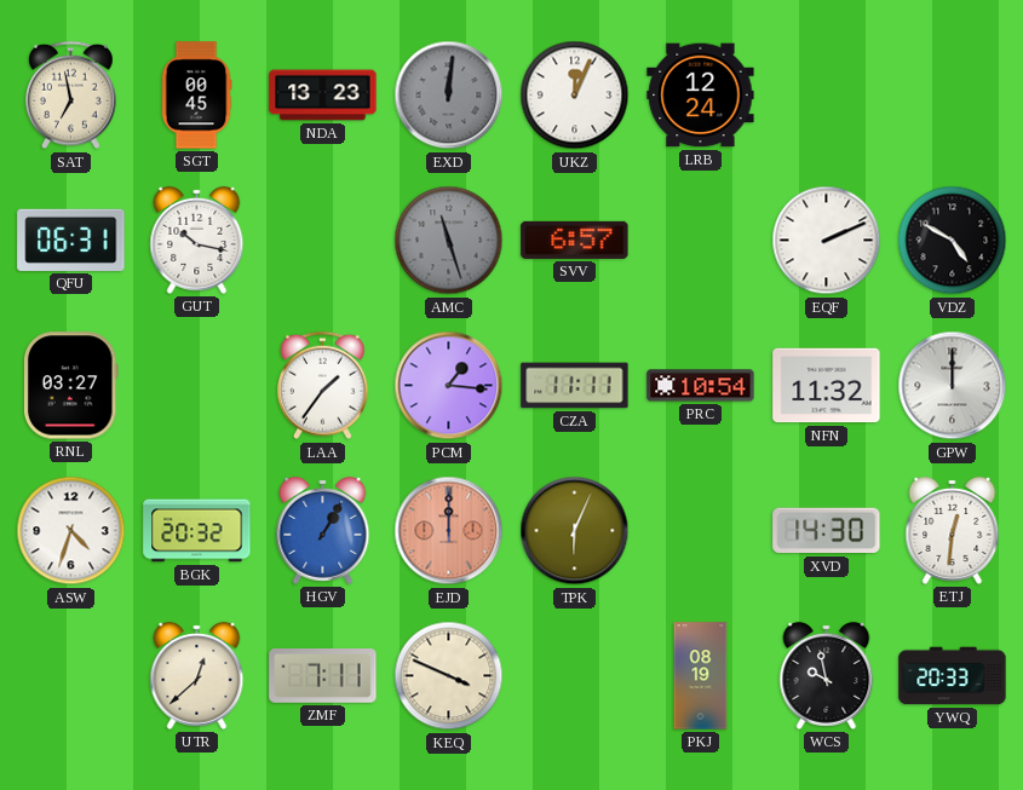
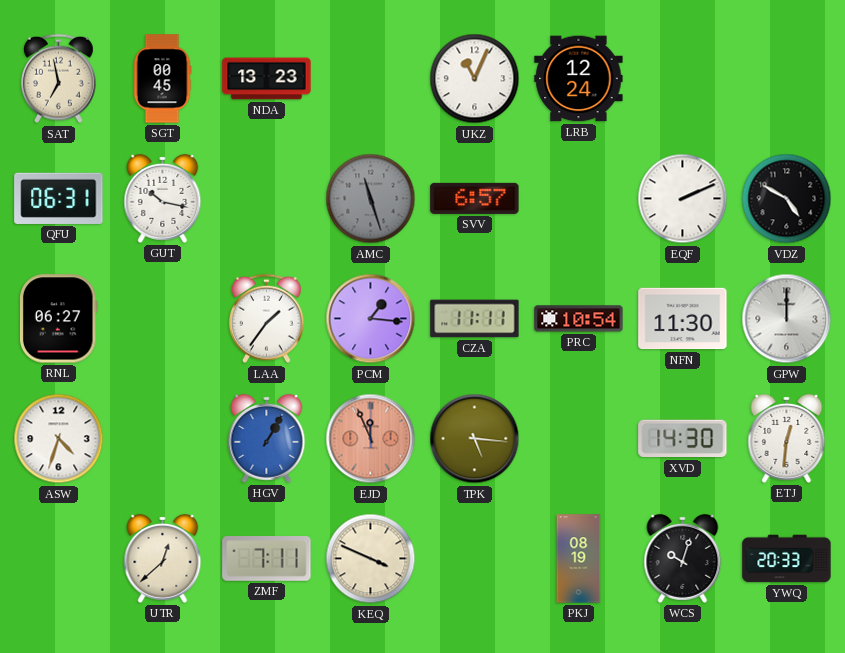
EXD: 12:01 -> none
UKZ: 12:04 -> 11:04
RNL: 03:27 -> 06:27
NFN: 11:32 -> 11:30
BGK: 20:32 -> none
EJD: 12:00 -> 11:56
TPK: 6:04 -> 5:16
WCS: 9:58 -> 10:03
